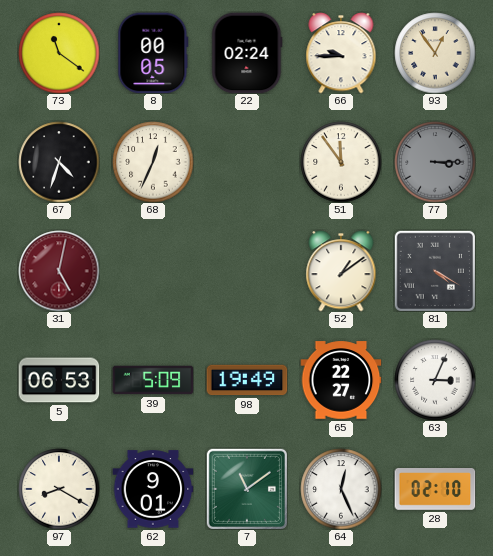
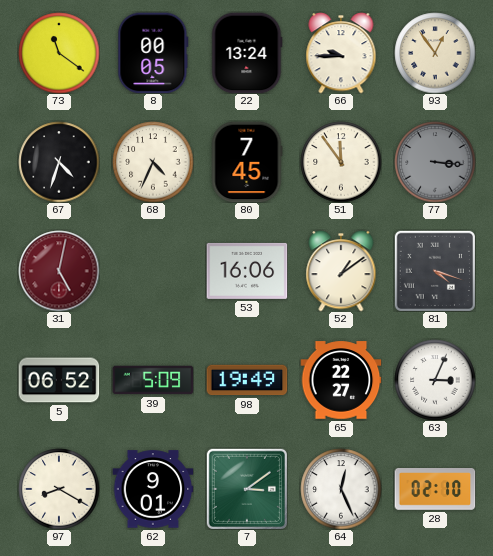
22: 02:24 -> 13:24
68: 12:34 -> 4:34
80: none -> 7:45
77: 3:15 -> 3:16
53: none -> 16:06
81: 4:20 -> 4:18
5: 06:53 -> 06:52
7: 11:09 -> 3:09
